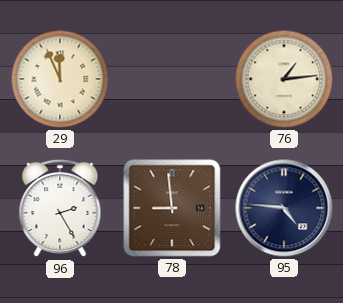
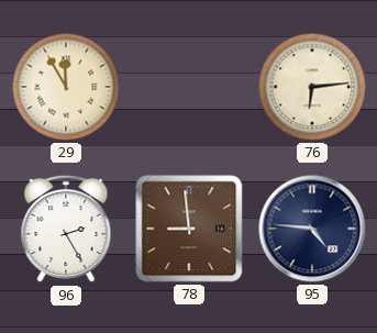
29: 11:56 -> 11:55
76: 1:14 -> 6:14
